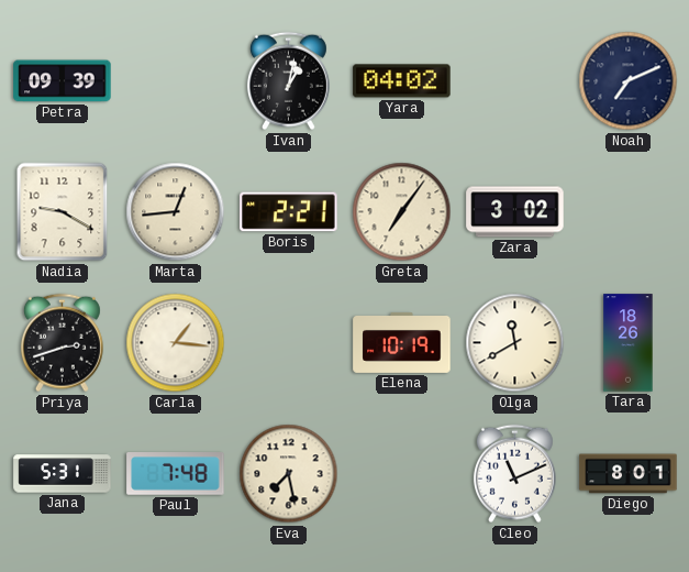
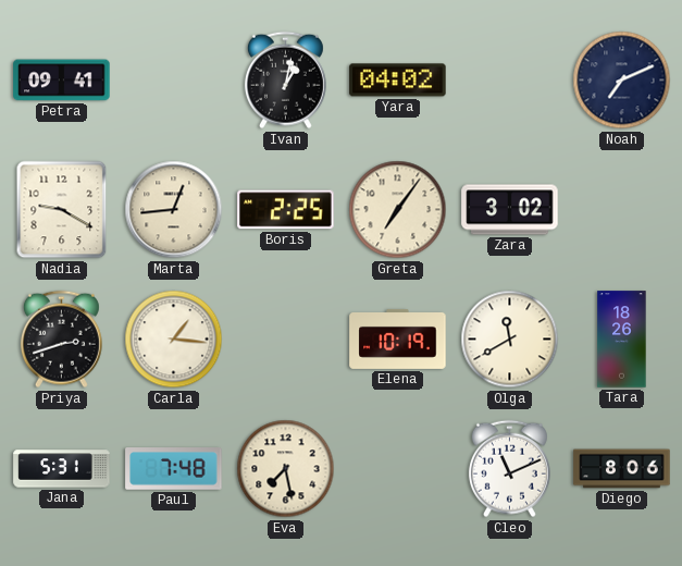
Petra: 09:39 -> 09:41
Boris: 2:21 -> 2:25
Diego: 8:01 -> 8:06
